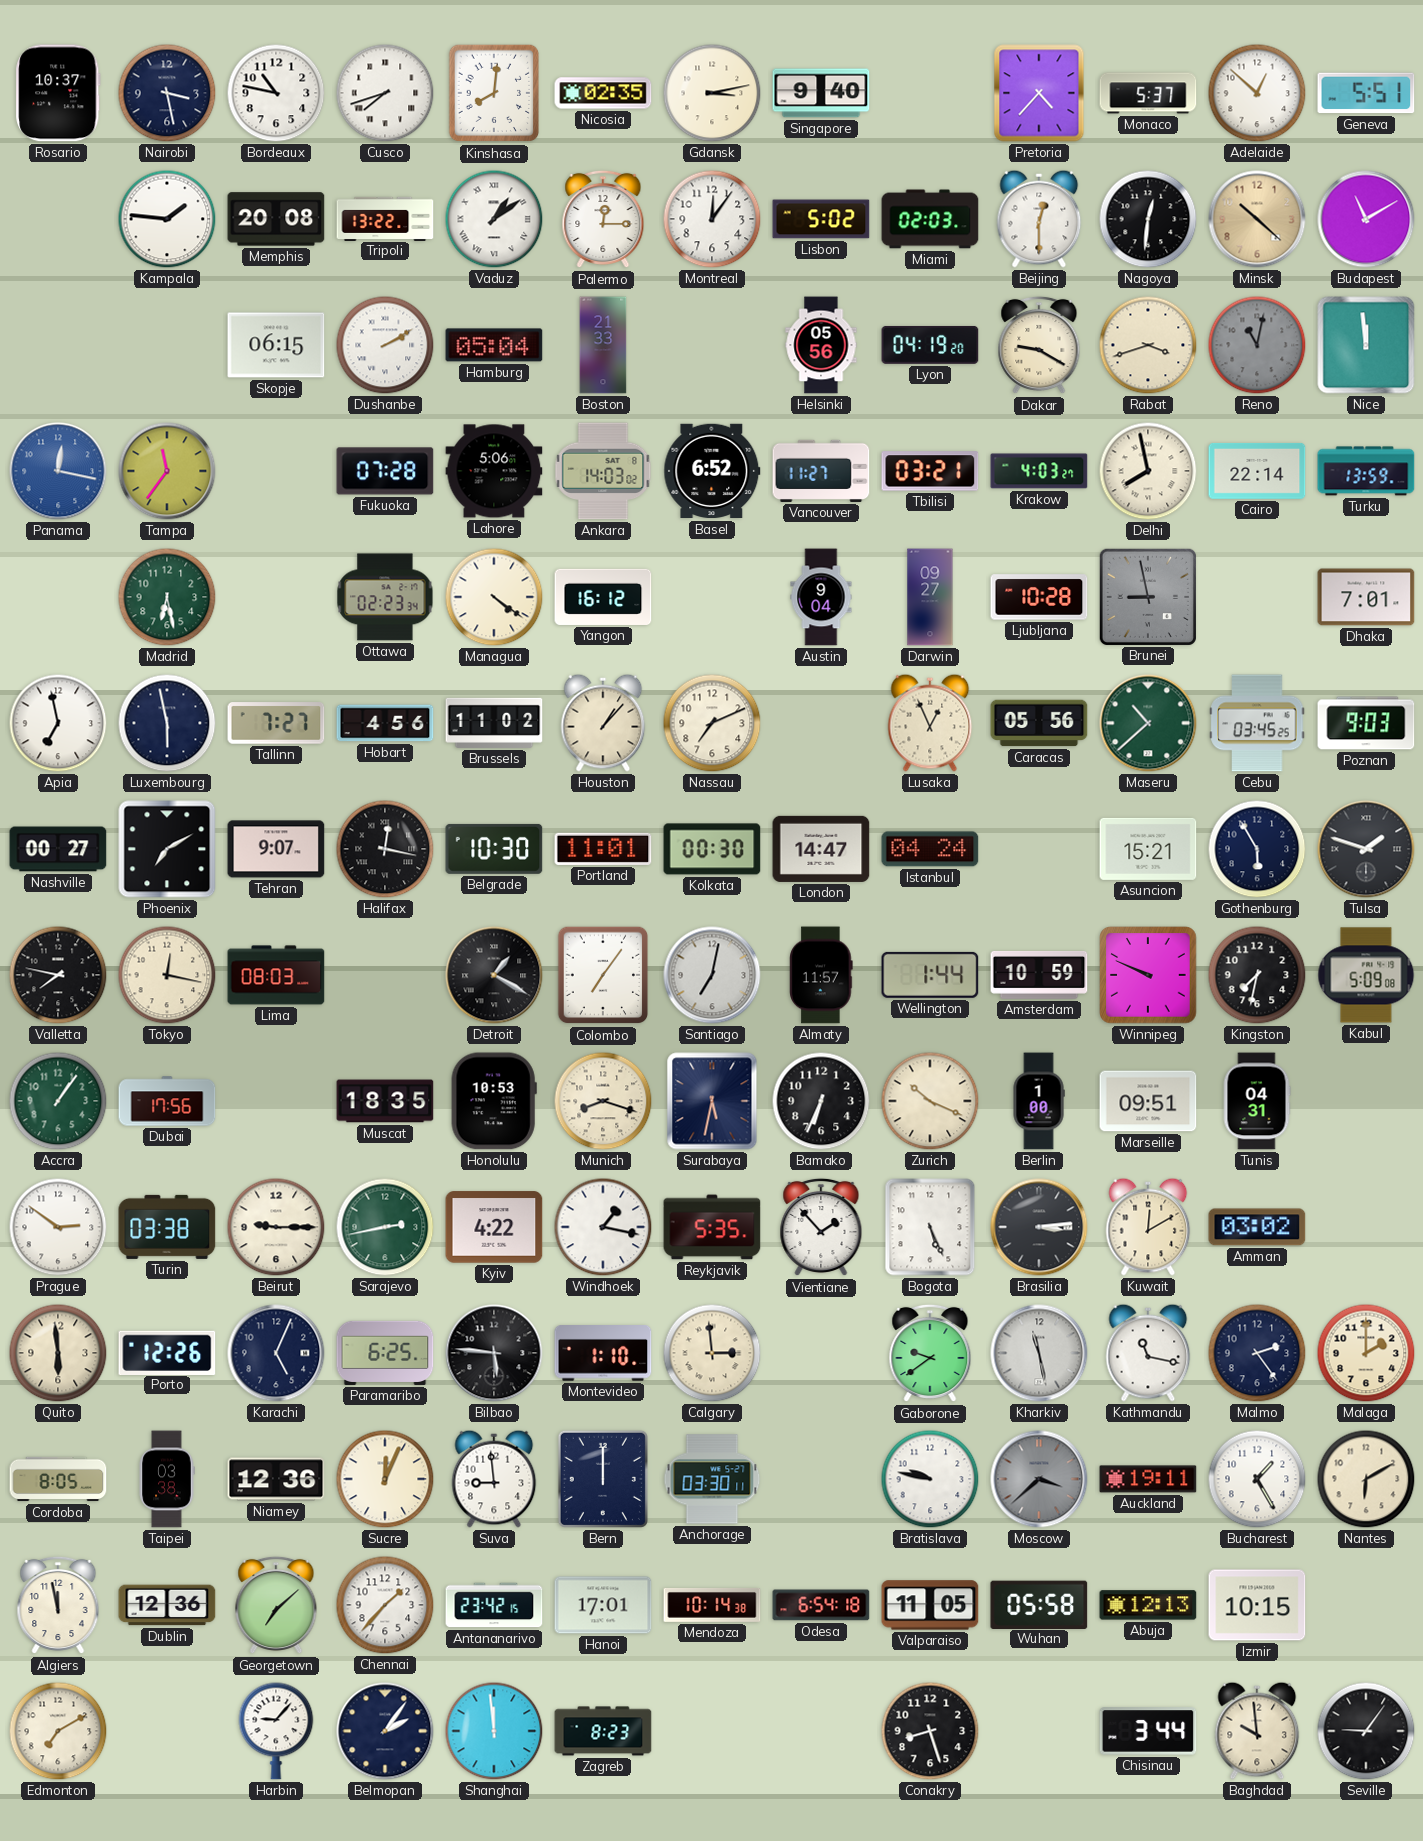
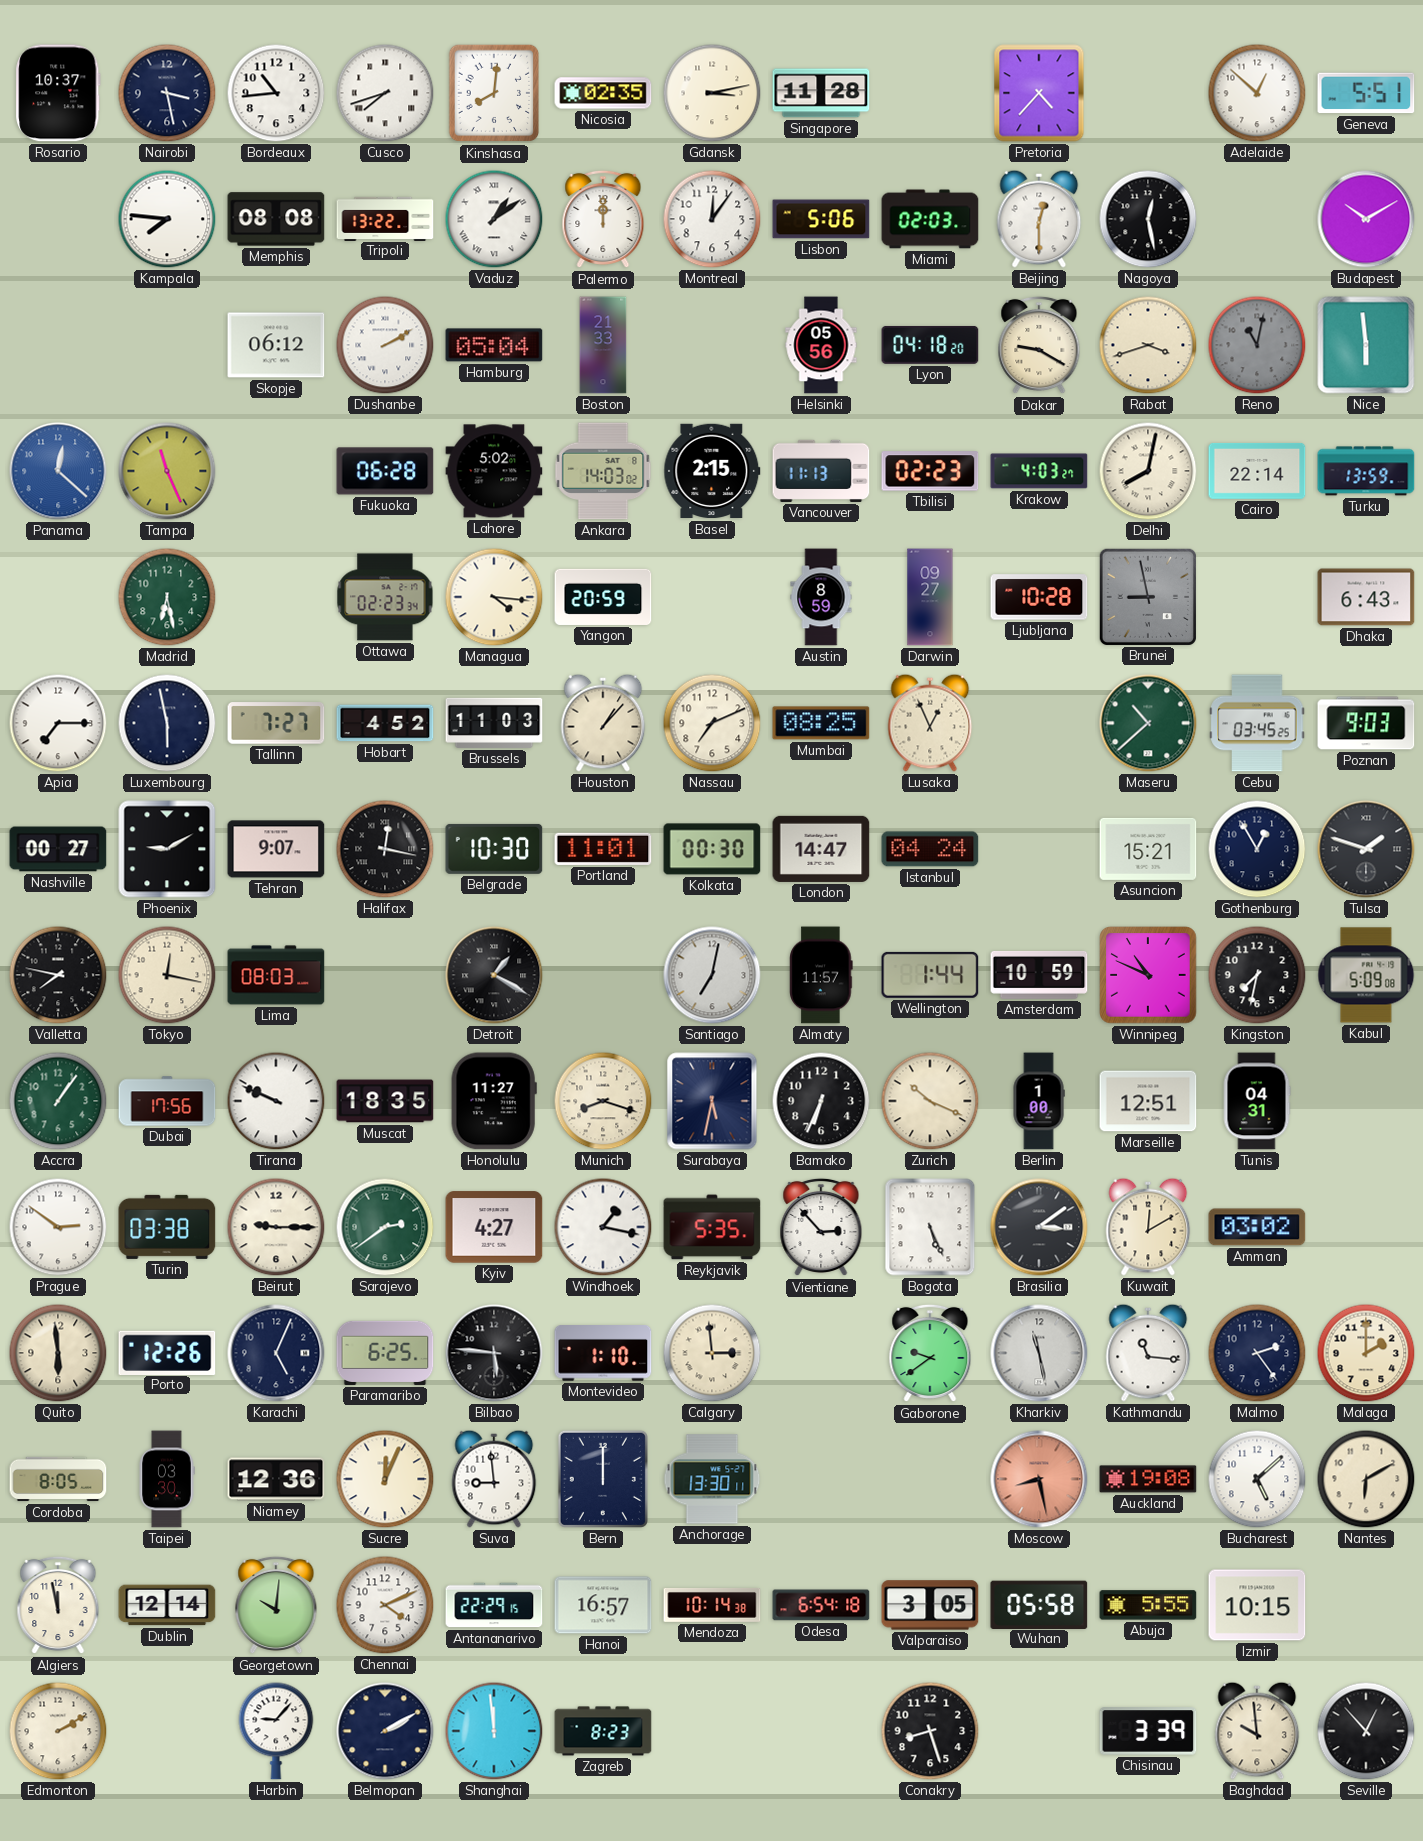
Bordeaux: 10:47 -> 10:44
Singapore: 9:40 -> 11:28
Monaco: 5:37 -> none
Kampala: 1:46 -> 7:46
Memphis: 20:08 -> 08:08
Palermo: 12:15 -> 12:00
Lisbon: 5:02 -> 5:06
Nagoya: 12:31 -> 12:28
Minsk: 10:22 -> none
Budapest: 11:10 -> 10:10
Skopje: 06:15 -> 06:12
Lyon: 04:19 -> 04:18
Nice: 11:59 -> 5:59
Panama: 12:17 -> 12:22
Tampa: 11:36 -> 11:26
Fukuoka: 07:28 -> 06:28
Lahore: 5:06 -> 5:02
Basel: 6:52 -> 2:15
Vancouver: 11:27 -> 11:13
Tbilisi: 03:21 -> 02:23
Delhi: 7:58 -> 8:02
Managua: 4:21 -> 4:16
Yangon: 16:12 -> 20:59
Austin: 9:04 -> 8:59
Dhaka: 7:01 -> 6:43
Apia: 6:58 -> 7:15
Hobart: 4:56 -> 4:52
Brussels: 11:02 -> 11:03
Mumbai: none -> 08:25
Caracas: 05:56 -> none
Phoenix: 7:10 -> 9:10
Gothenburg: 5:55 -> 12:55
Colombo: 7:06 -> none
Winnipeg: 9:49 -> 10:49
Tirana: none -> 9:49
Honolulu: 10:53 -> 11:27
Marseille: 09:51 -> 12:51
Sarajevo: 2:43 -> 2:39
Kyiv: 4:22 -> 4:27
Vientiane: 1:53 -> 2:53
Brasilia: 3:14 -> 3:09
Kathmandu: 11:17 -> 11:16
Taipei: 03:38 -> 03:30
Anchorage: 03:30 -> 13:30
Bratislava: 9:47 -> none
Moscow: 3:38 -> 8:28
Moscow dial: grey -> salmon
Auckland: 19:11 -> 19:08
Bucharest: 1:25 -> 5:08
Dublin: 12:36 -> 12:14
Georgetown: 7:08 -> 10:01
Chennai: 1:37 -> 4:11
Antananarivo: 23:42 -> 22:29
Hanoi: 17:01 -> 16:57
Valparaiso: 11:05 -> 3:05
Abuja: 12:13 -> 5:55
Edmonton: 7:10 -> 2:10
Belmopan: 2:06 -> 2:10
Chisinau: 3:44 -> 3:39
Seville: 9:06 -> 12:53
